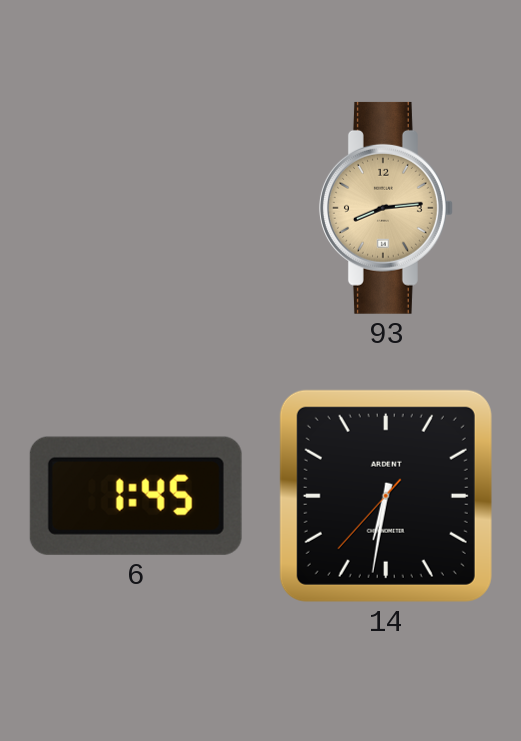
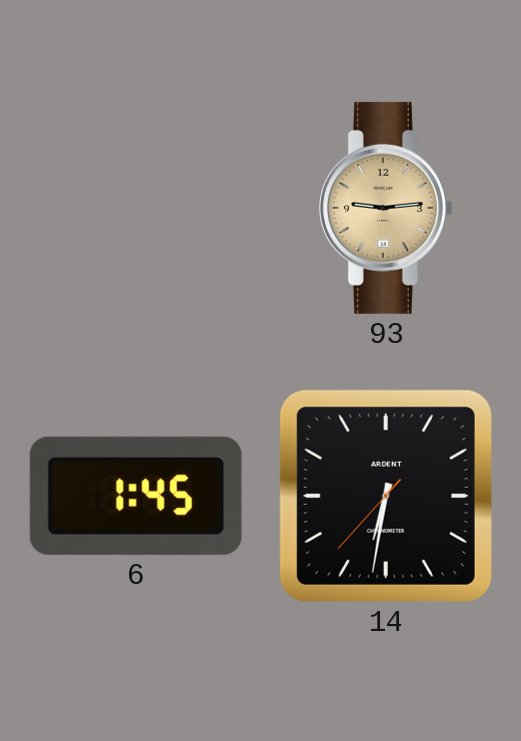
93: 8:14 -> 9:14
